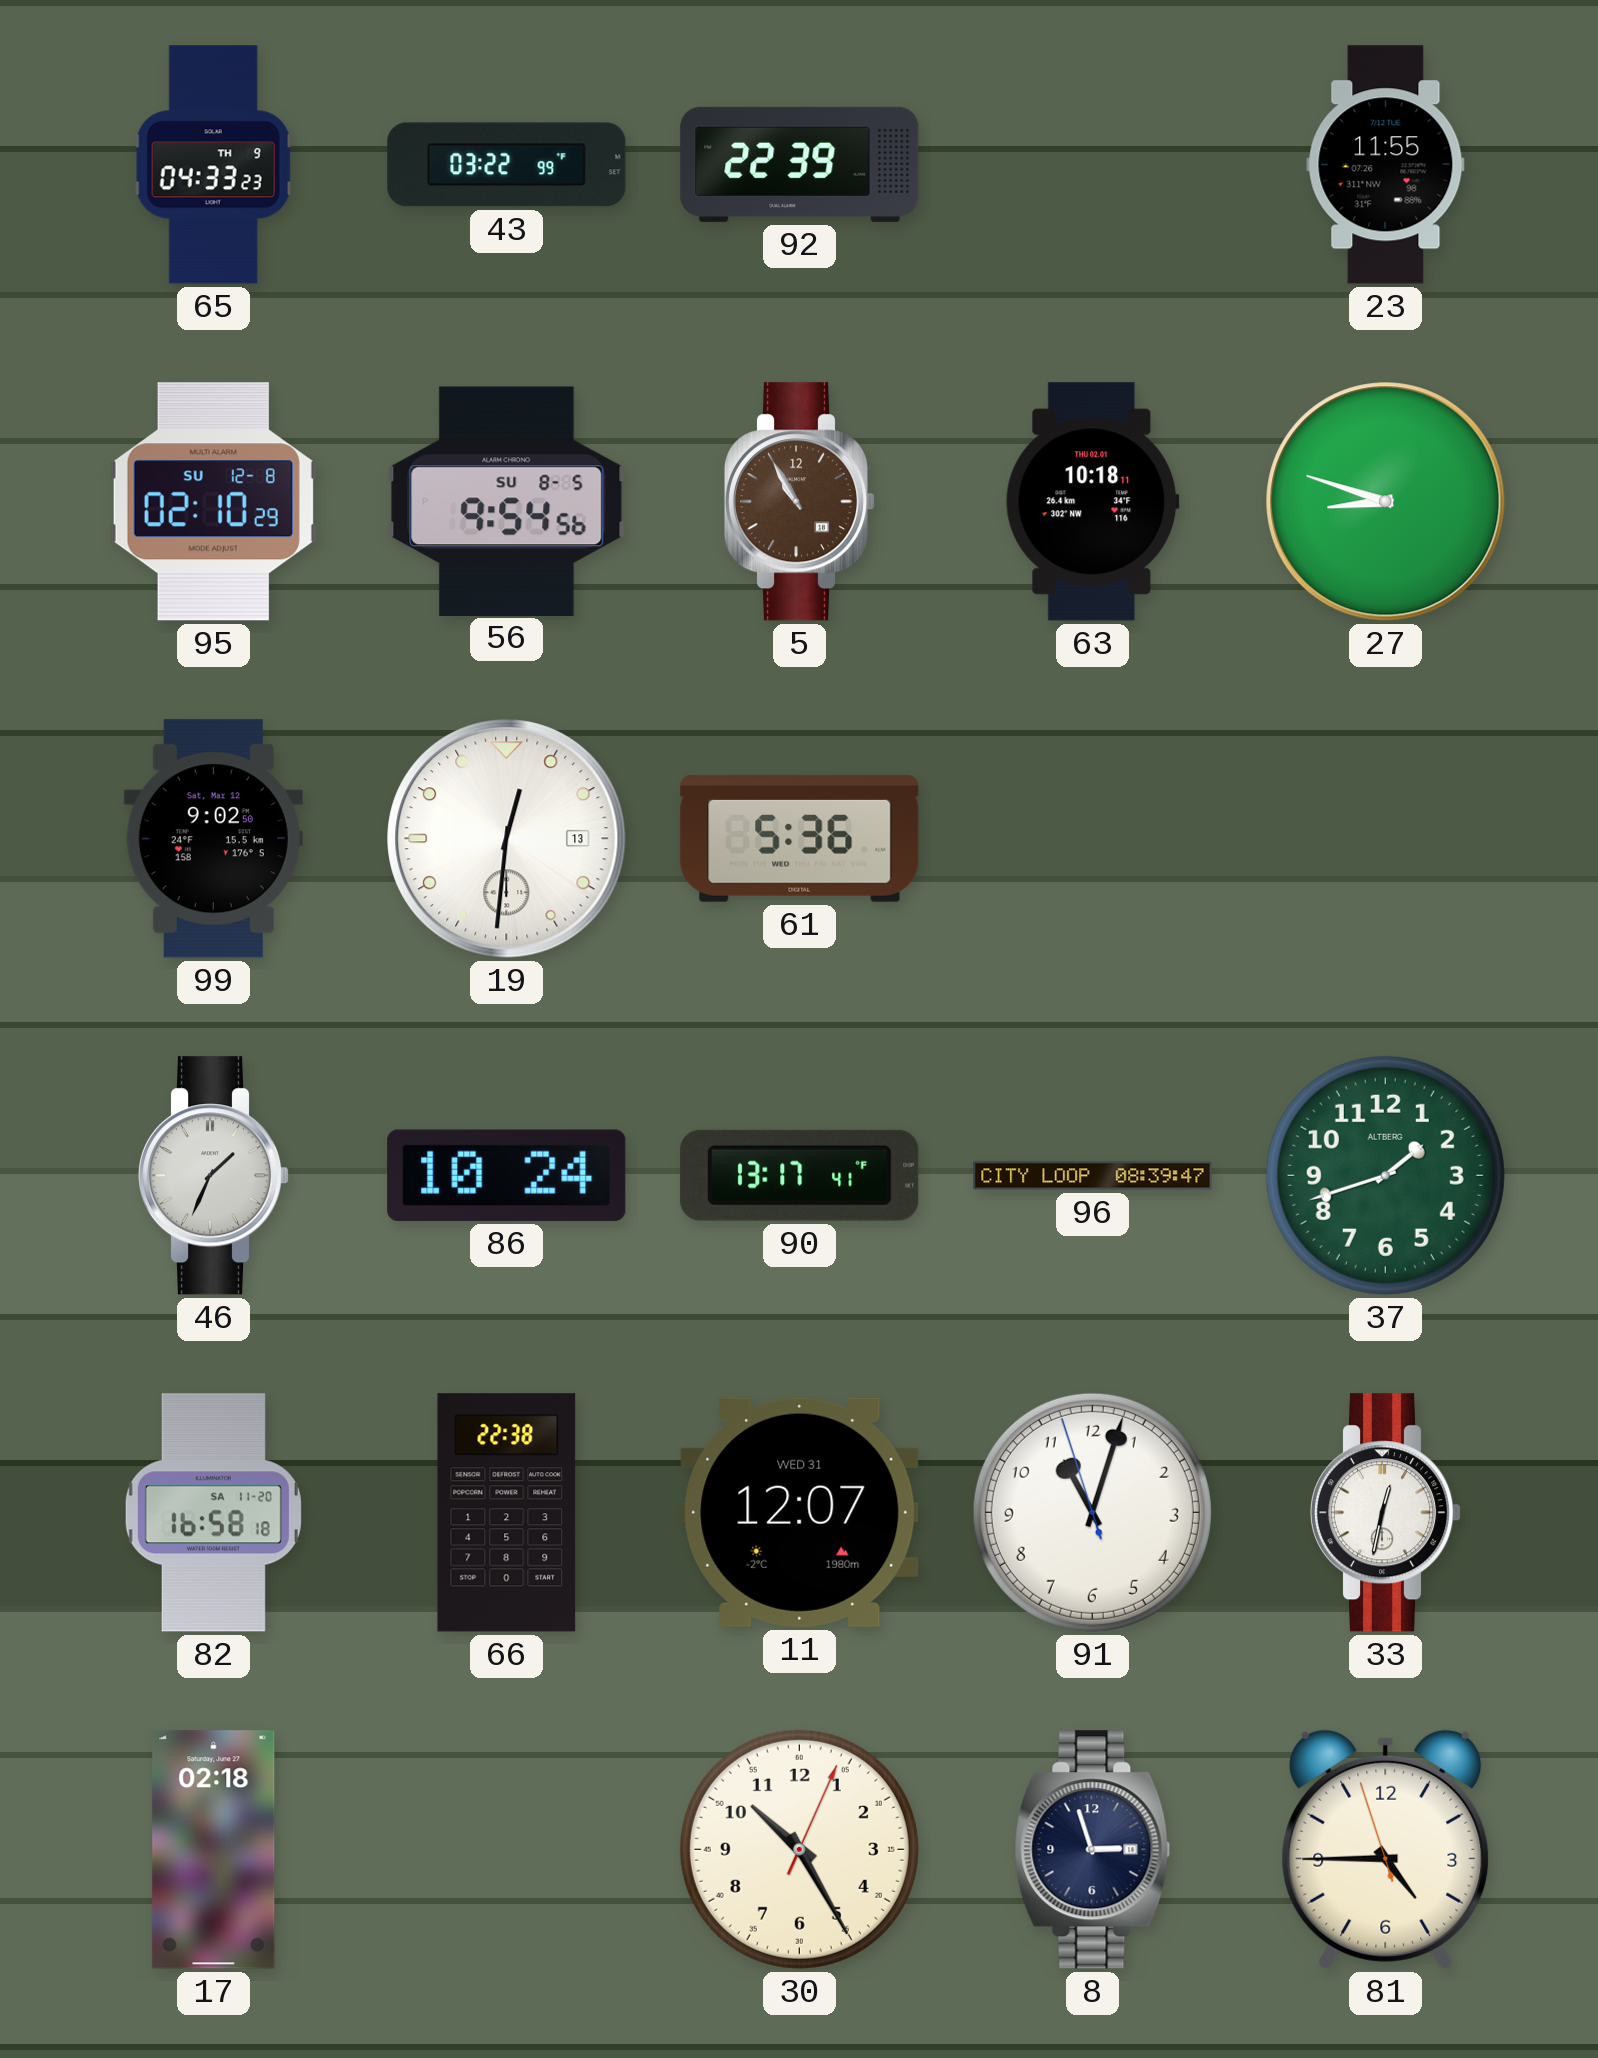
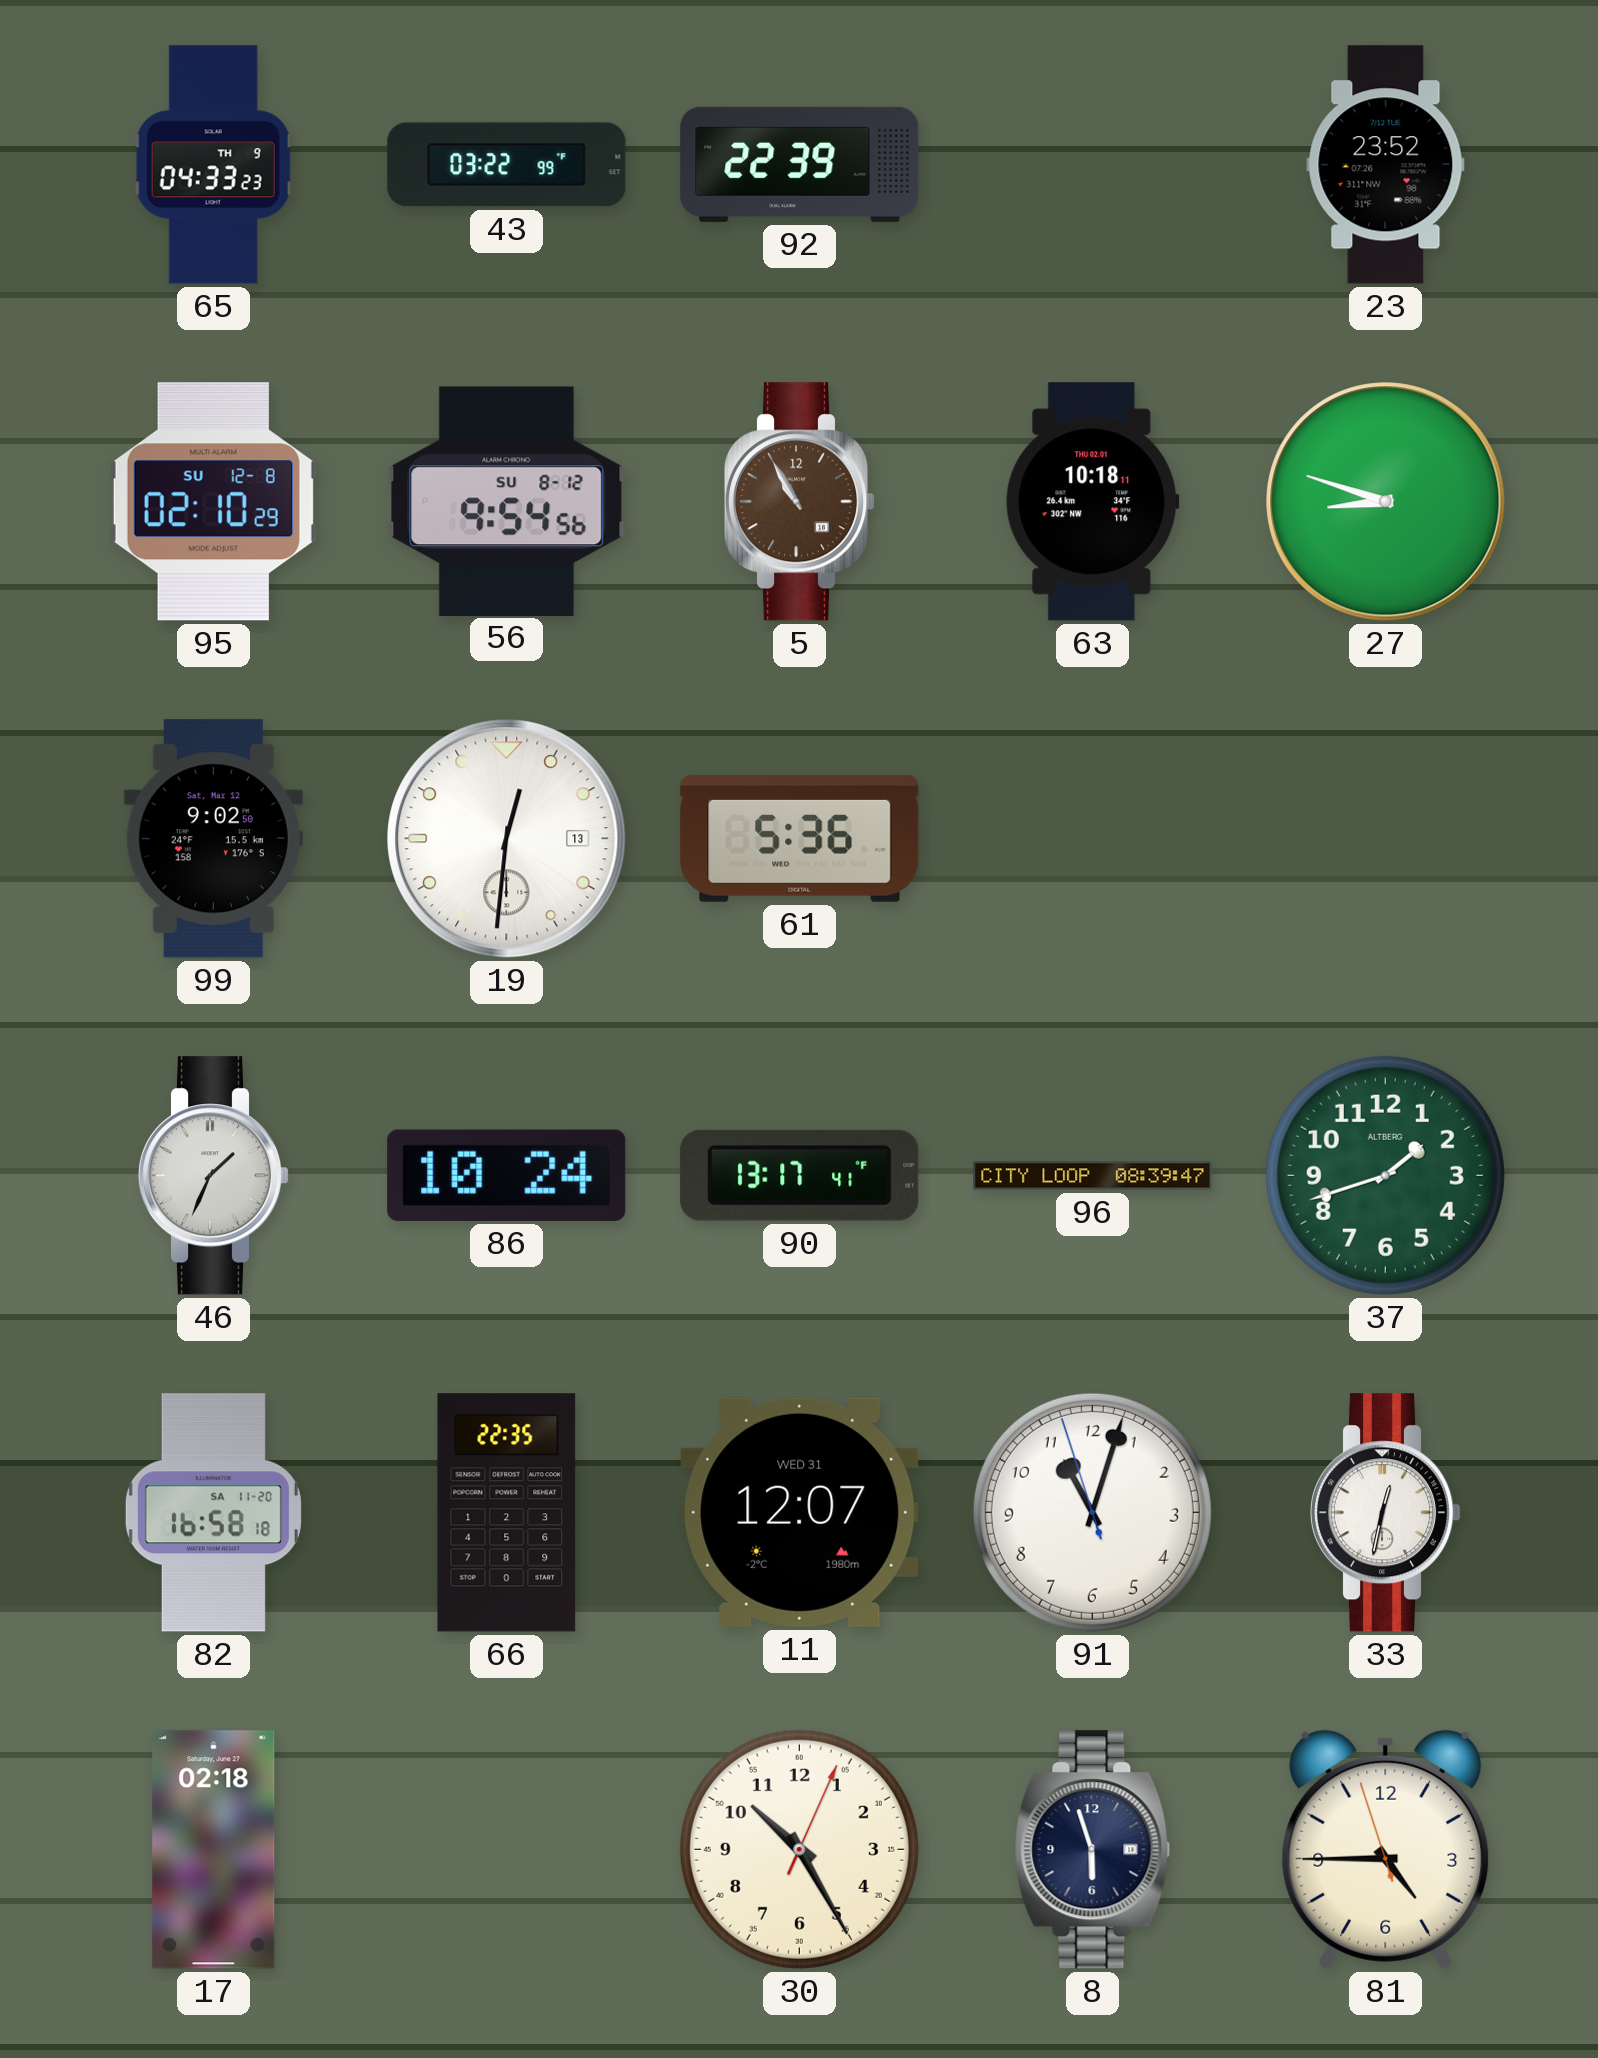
23: 11:55 -> 23:52
56 date: SU 8-5 -> SU 8-12
66: 22:38 -> 22:35
8: 2:57 -> 5:57
